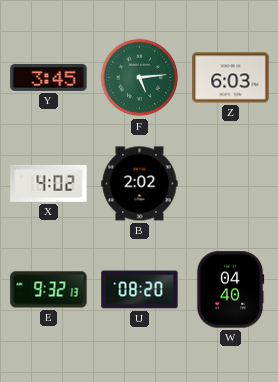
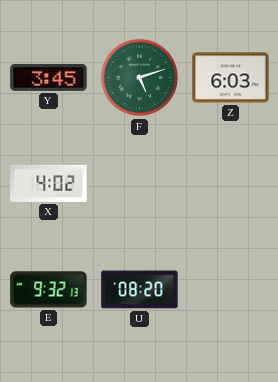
F: 5:14 -> 5:12
B: 2:02 -> none
W: 04:40 -> none
